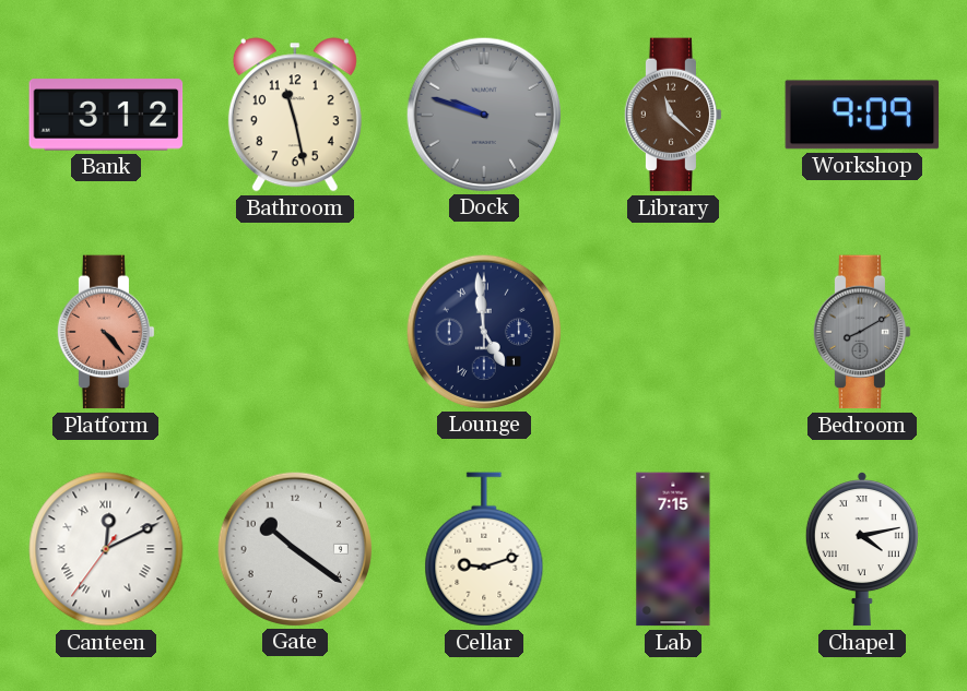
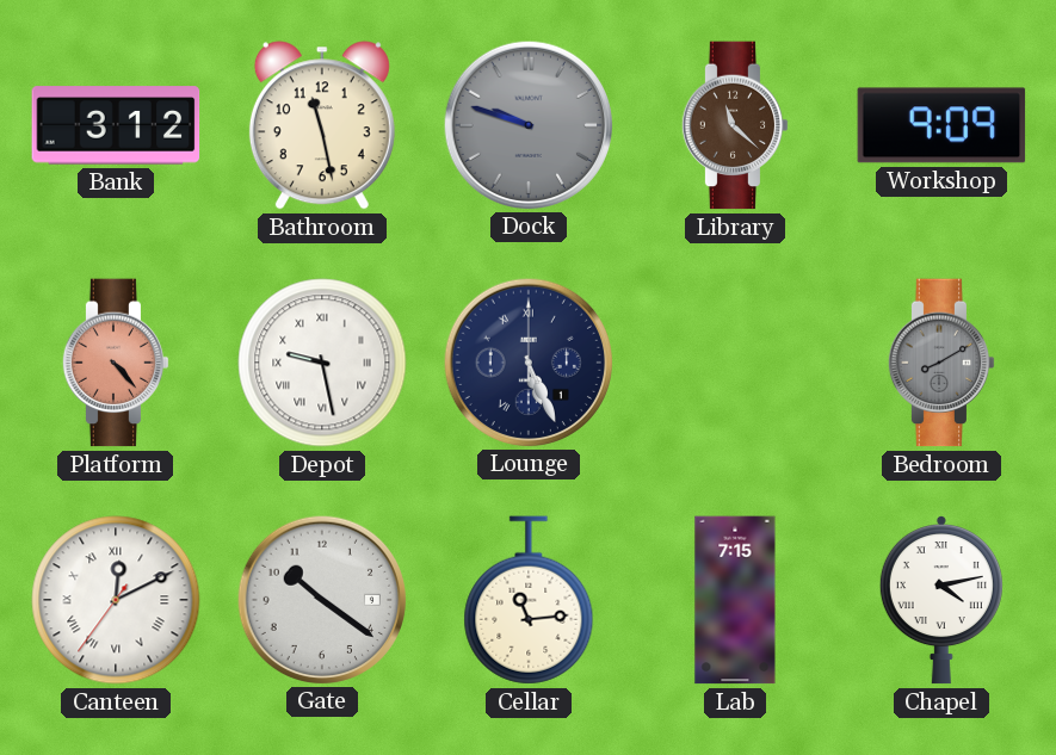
Depot: none -> 9:28
Lounge: 4:59 -> 5:26
Cellar: 9:12 -> 11:14
